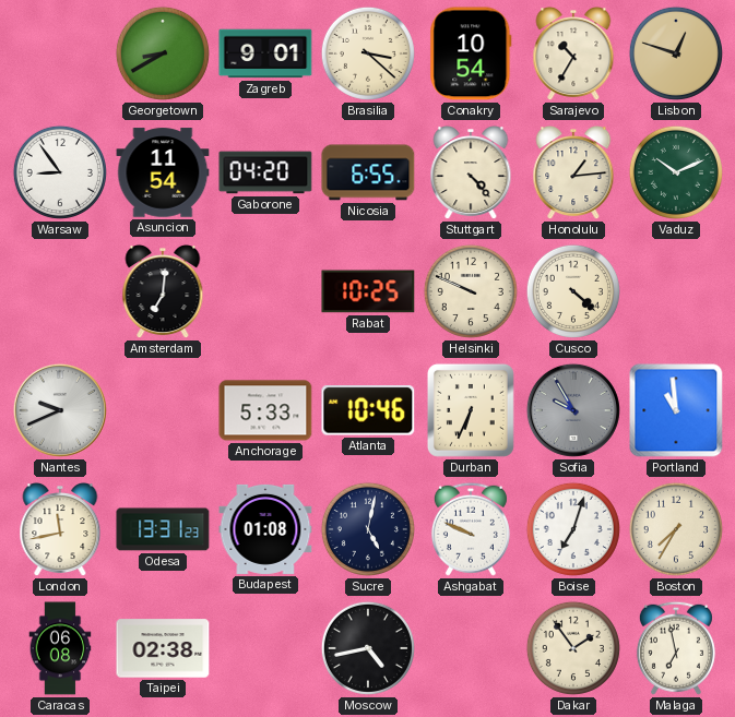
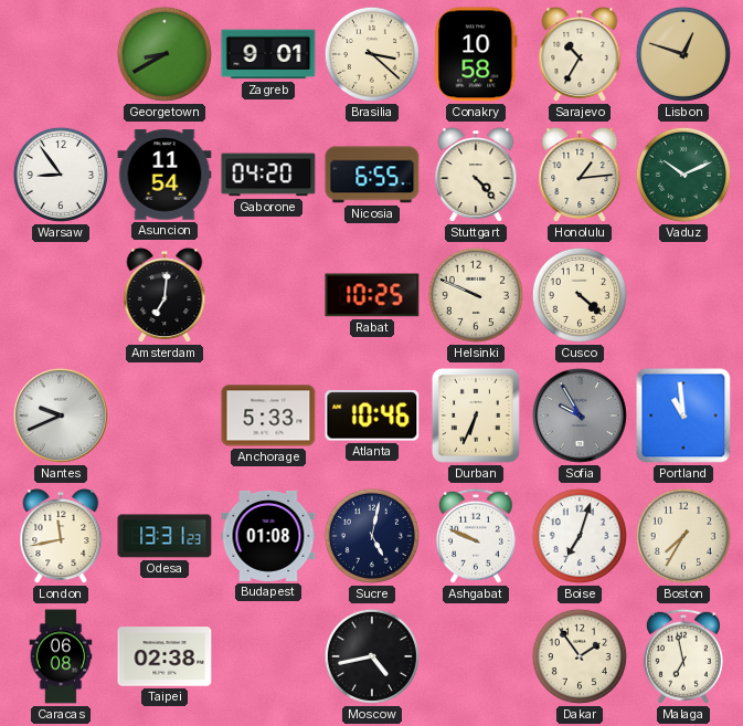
Conakry: 10:54 -> 10:58
